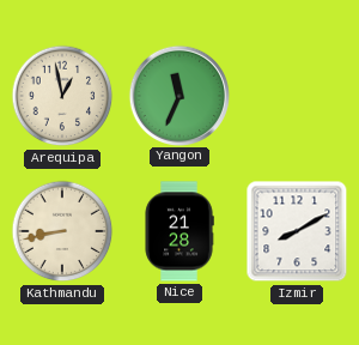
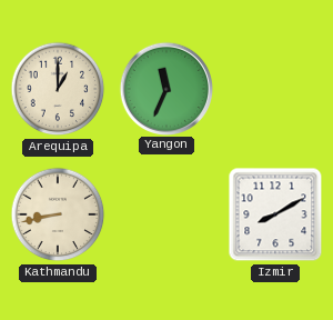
Arequipa: 12:58 -> 1:00
Nice: 21:28 -> none
